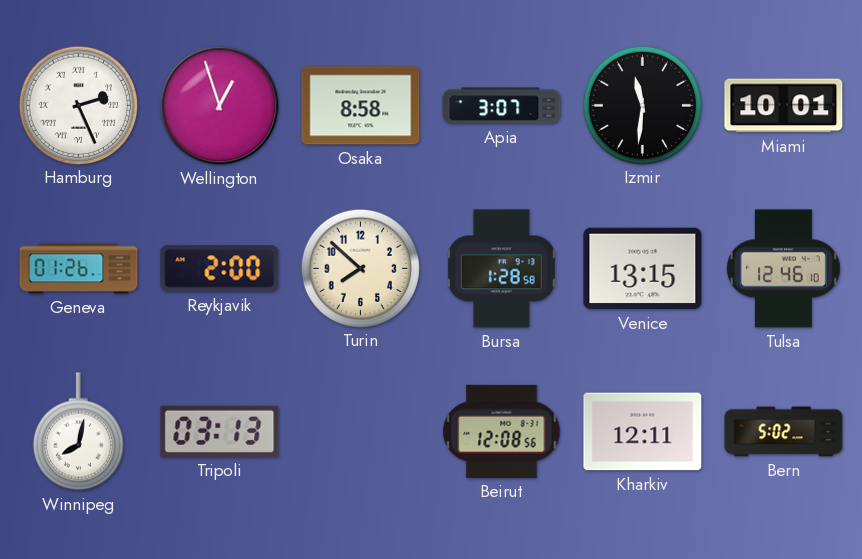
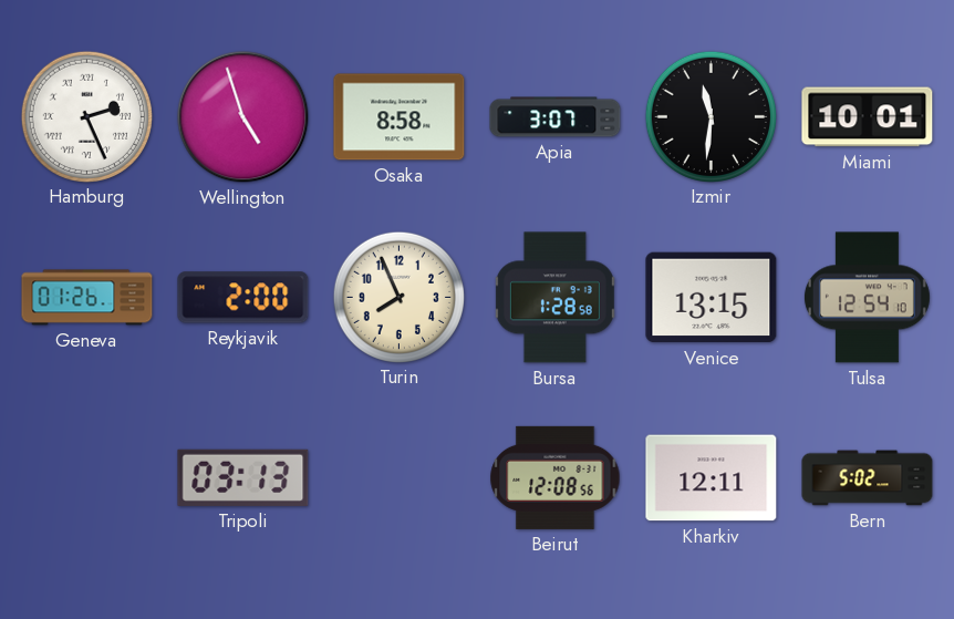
Wellington: 12:57 -> 4:57
Turin: 7:52 -> 7:56
Tulsa: 12:46 -> 12:54
Winnipeg: 8:02 -> none
